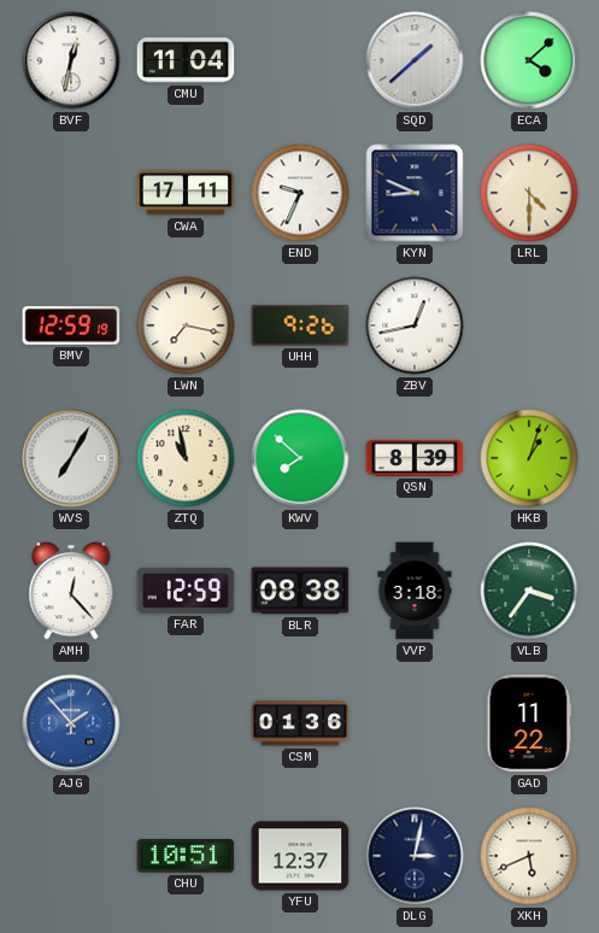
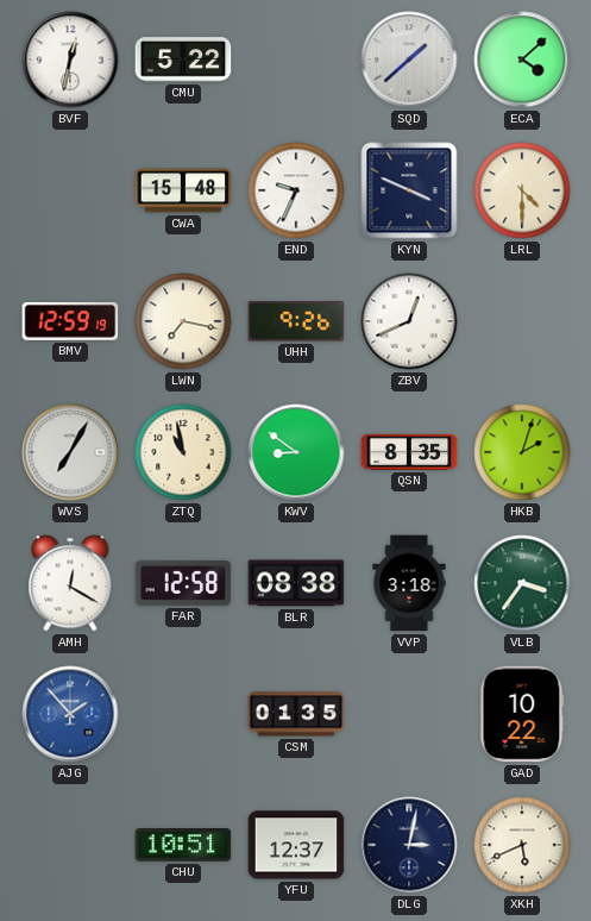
CMU: 11:04 -> 5:22
CWA: 17:11 -> 15:48
KYN: 8:49 -> 3:49
ZBV: 12:43 -> 12:41
KWV: 7:52 -> 8:51
QSN: 8:39 -> 8:35
HKB: 1:03 -> 2:03
AMH: 12:23 -> 12:20
FAR: 12:59 -> 12:58
CSM: 01:36 -> 01:35
GAD: 11:22 -> 10:22
